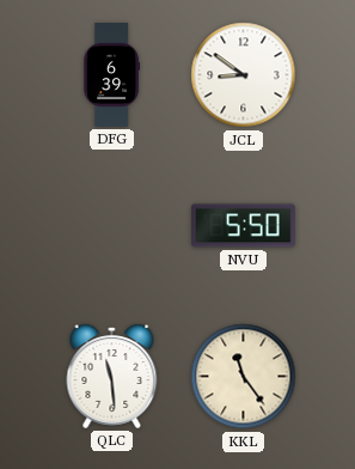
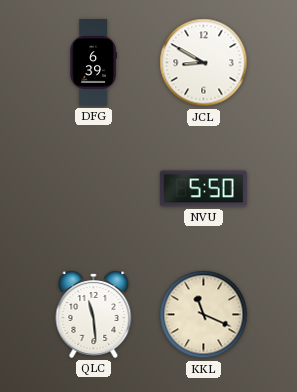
JCL: 8:51 -> 8:50
KKL: 11:24 -> 11:19
